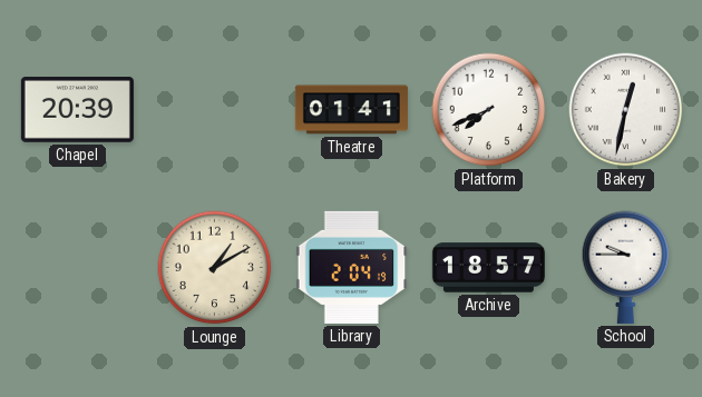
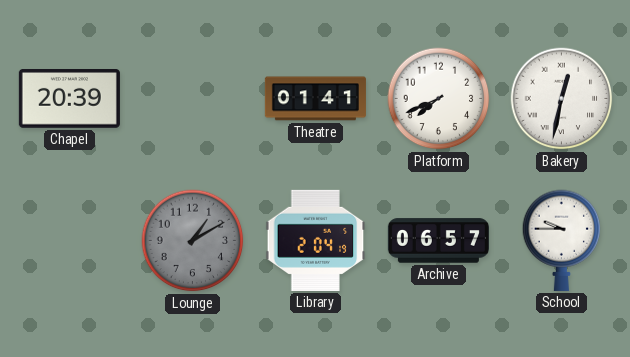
Lounge dial: cream -> grey
Archive: 18:57 -> 06:57
